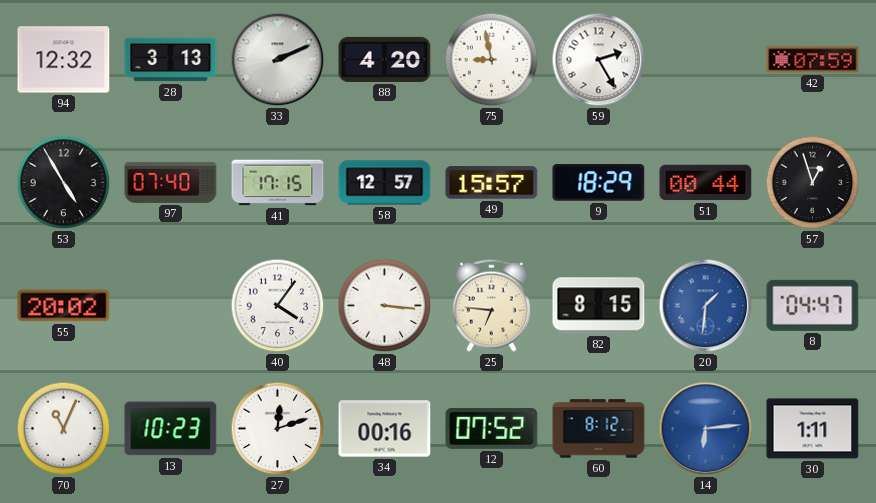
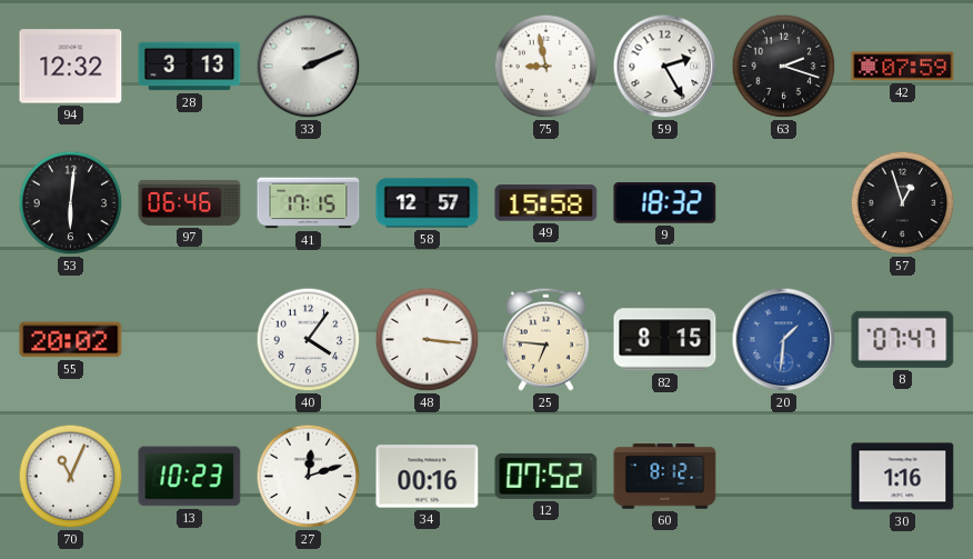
88: 4:20 -> none
63: none -> 2:18
53: 4:55 -> 6:01
97: 07:40 -> 06:46
49: 15:57 -> 15:58
9: 18:29 -> 18:32
51: 00:44 -> none
8: 04:47 -> 07:47
14: 6:14 -> none
30: 1:11 -> 1:16
